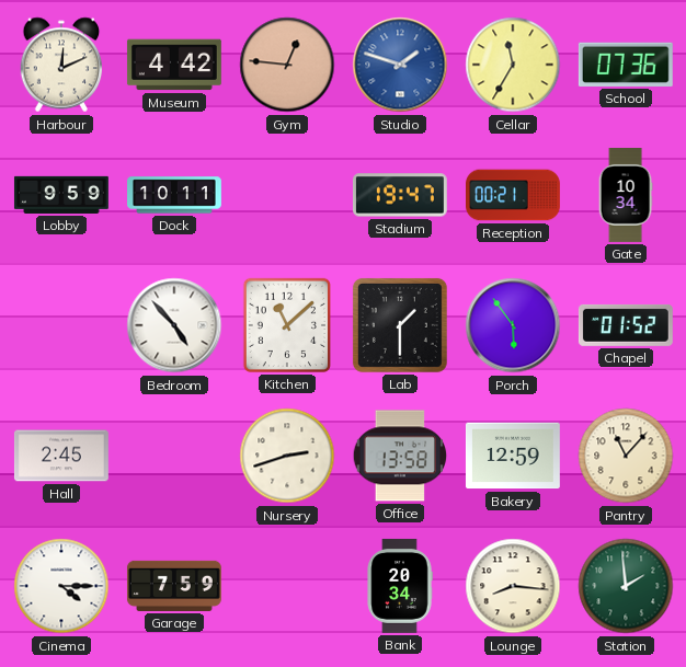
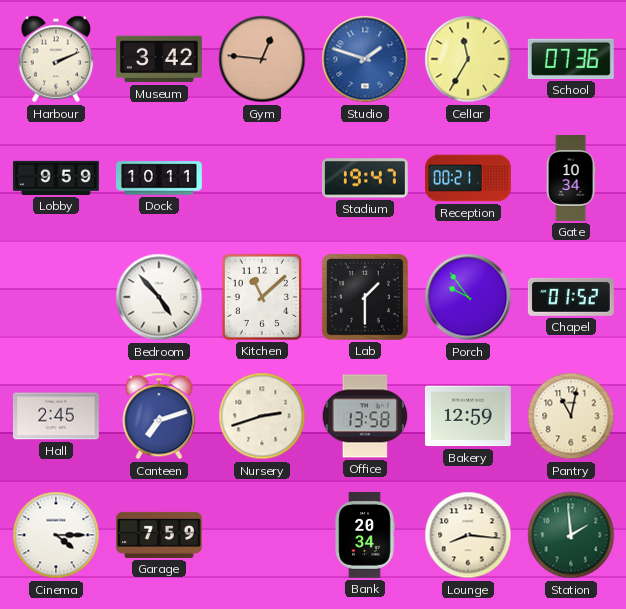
Harbour: 12:11 -> 2:11
Museum: 4:42 -> 3:42
Porch: 5:54 -> 9:54
Canteen: none -> 7:12
Pantry: 11:07 -> 11:02
